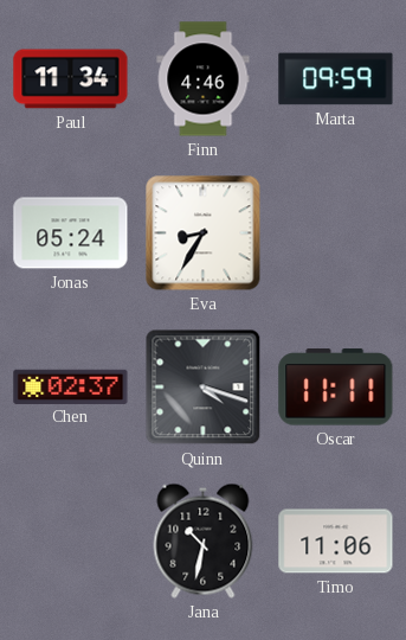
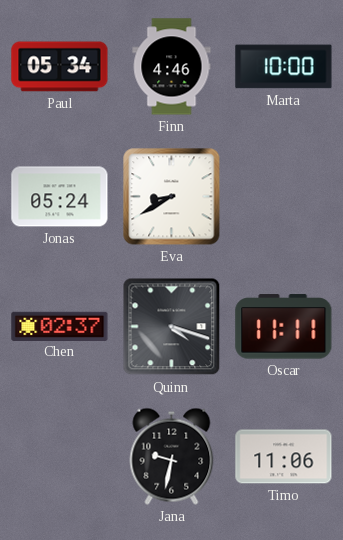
Paul: 11:34 -> 05:34
Marta: 09:59 -> 10:00
Eva: 8:35 -> 8:40
Jana: 10:32 -> 9:32
